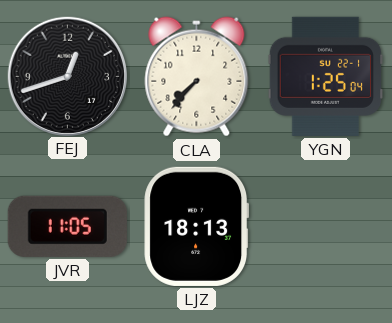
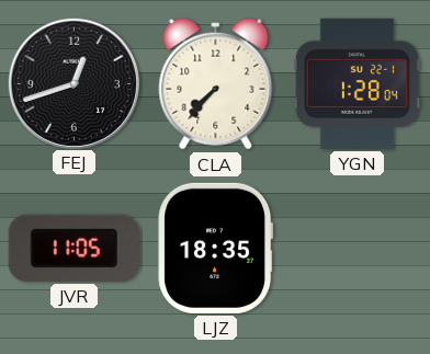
YGN: 1:25 -> 1:28
LJZ: 18:13 -> 18:35
